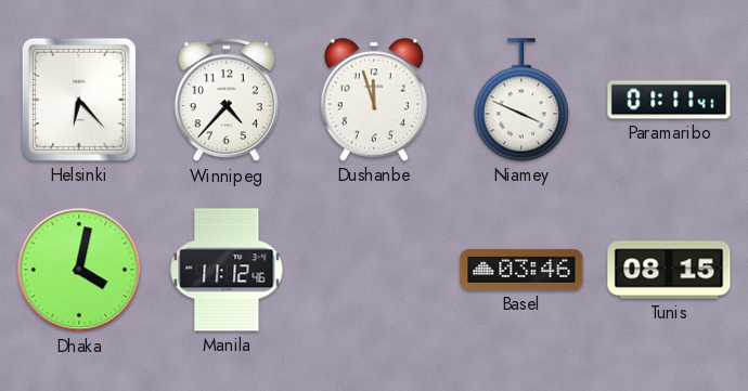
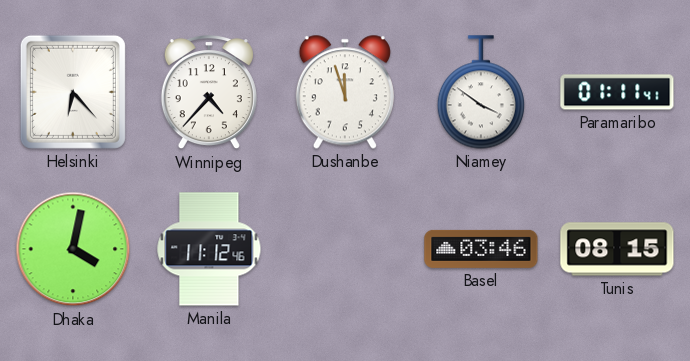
Niamey: 3:49 -> 3:51
